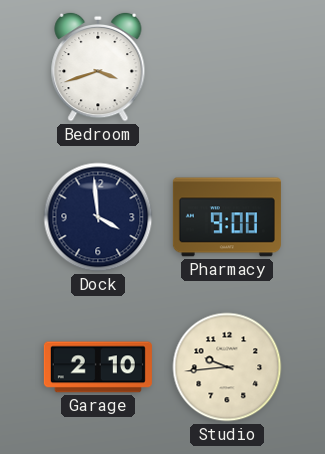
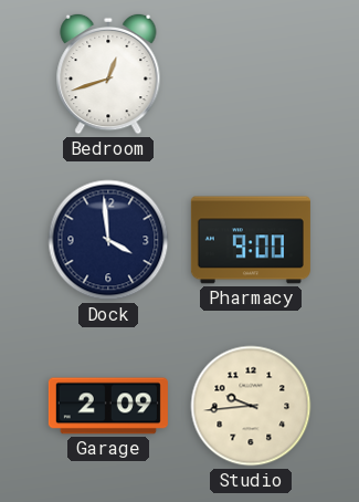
Bedroom: 3:42 -> 12:42
Garage: 2:10 -> 2:09
